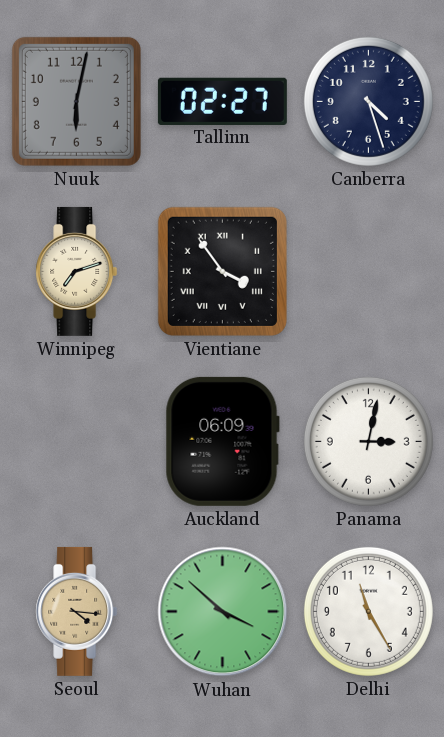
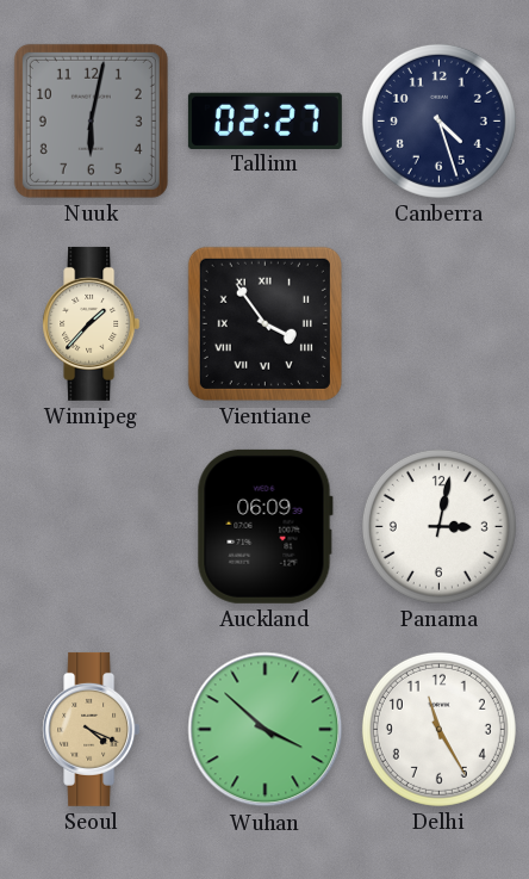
Winnipeg: 7:12 -> 1:37
Seoul: 4:16 -> 4:19
